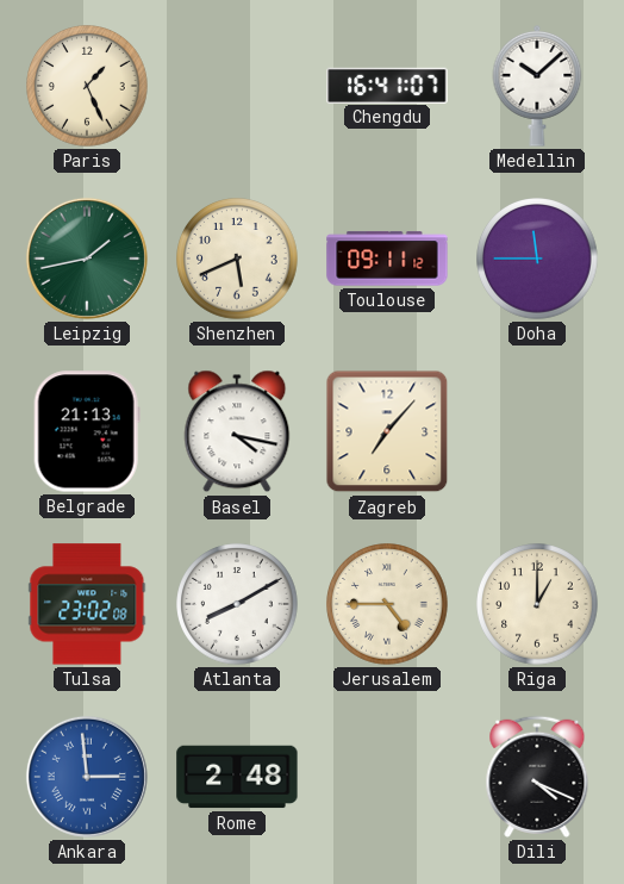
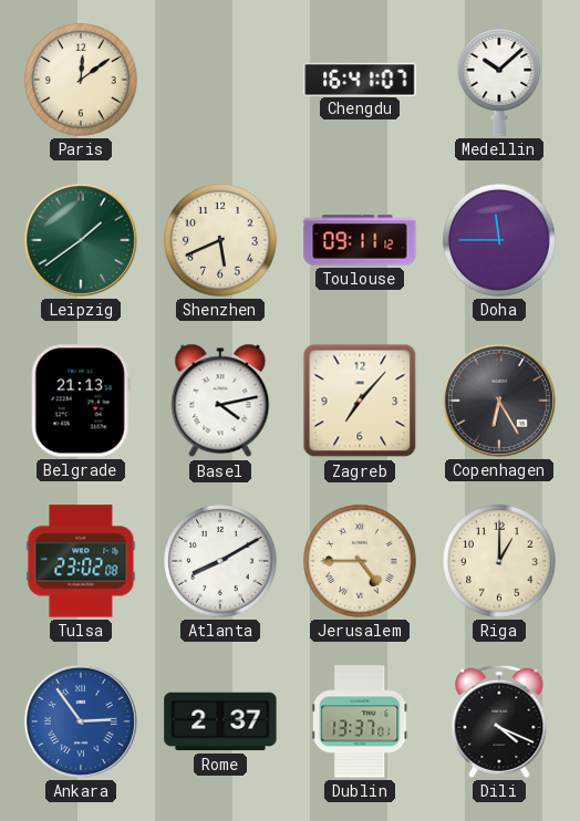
Paris: 1:26 -> 12:09
Leipzig: 1:43 -> 1:39
Basel: 4:17 -> 4:13
Copenhagen: none -> 6:25
Ankara: 2:59 -> 2:54
Rome: 2:48 -> 2:37
Dublin: none -> 13:37
